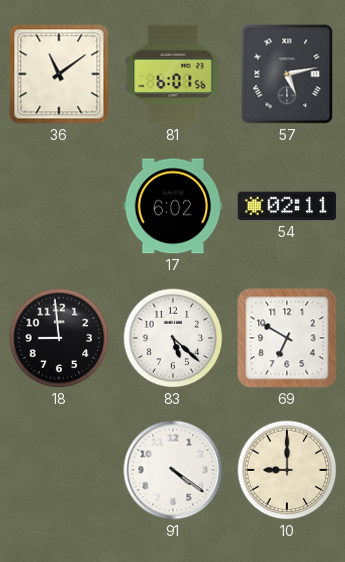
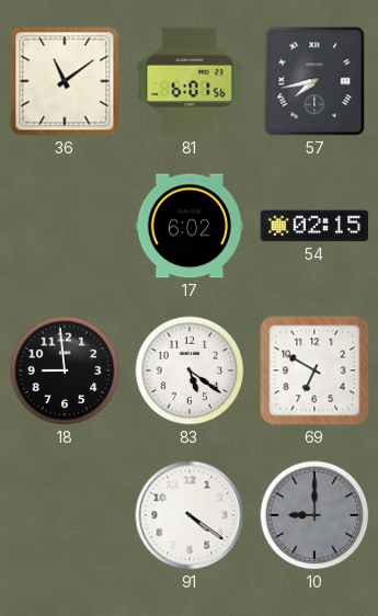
57: 5:13 -> 7:43
54: 02:11 -> 02:15
83: 5:22 -> 5:21
10 dial: cream -> grey
